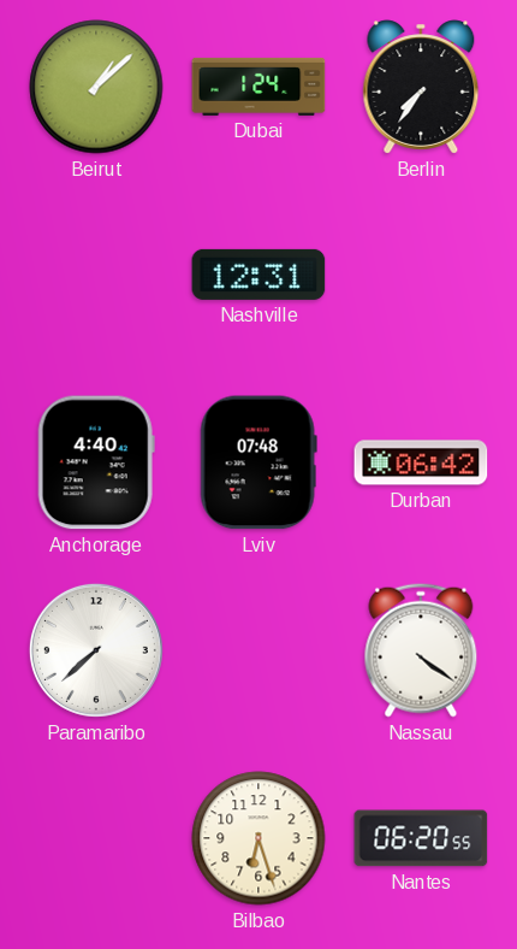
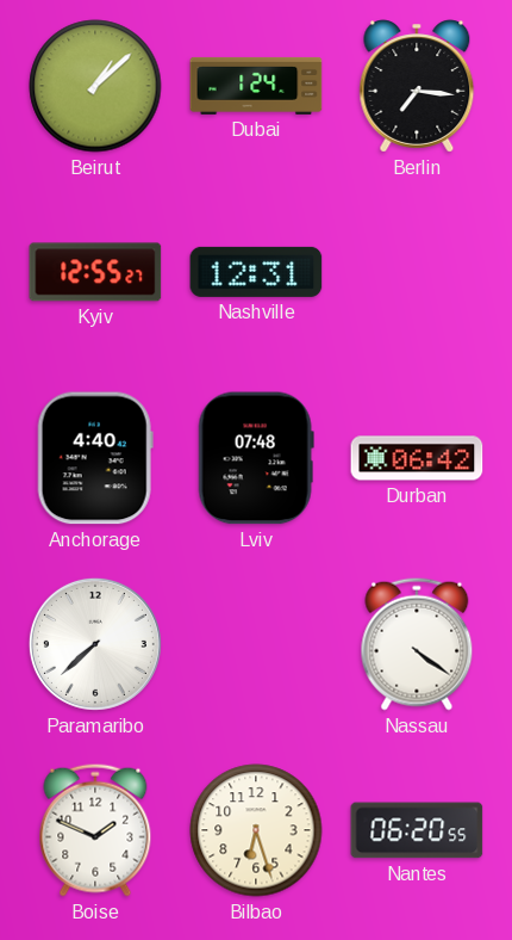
Berlin: 7:36 -> 7:16
Kyiv: none -> 12:55
Boise: none -> 1:49
